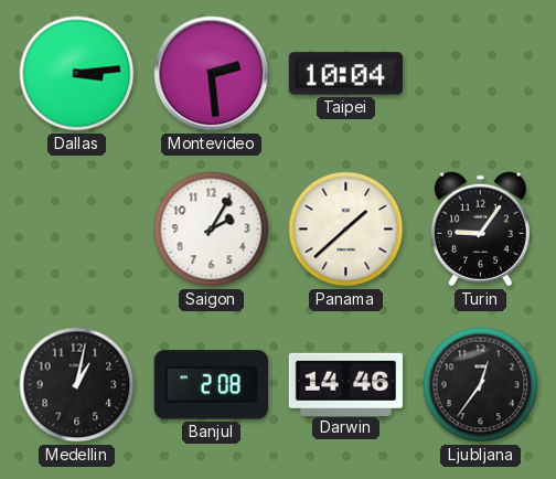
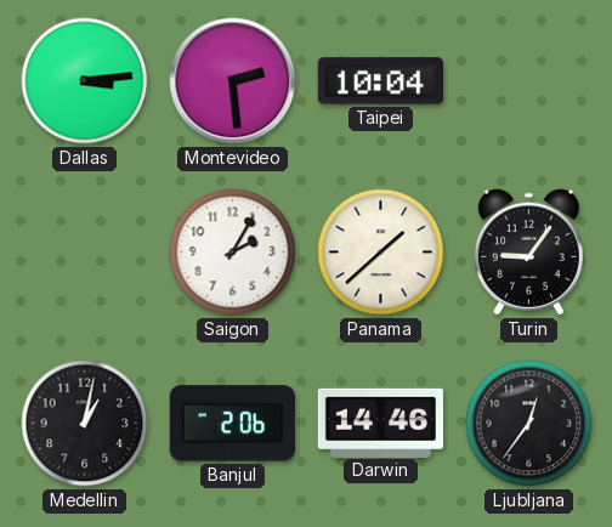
Banjul: 2:08 -> 2:06
